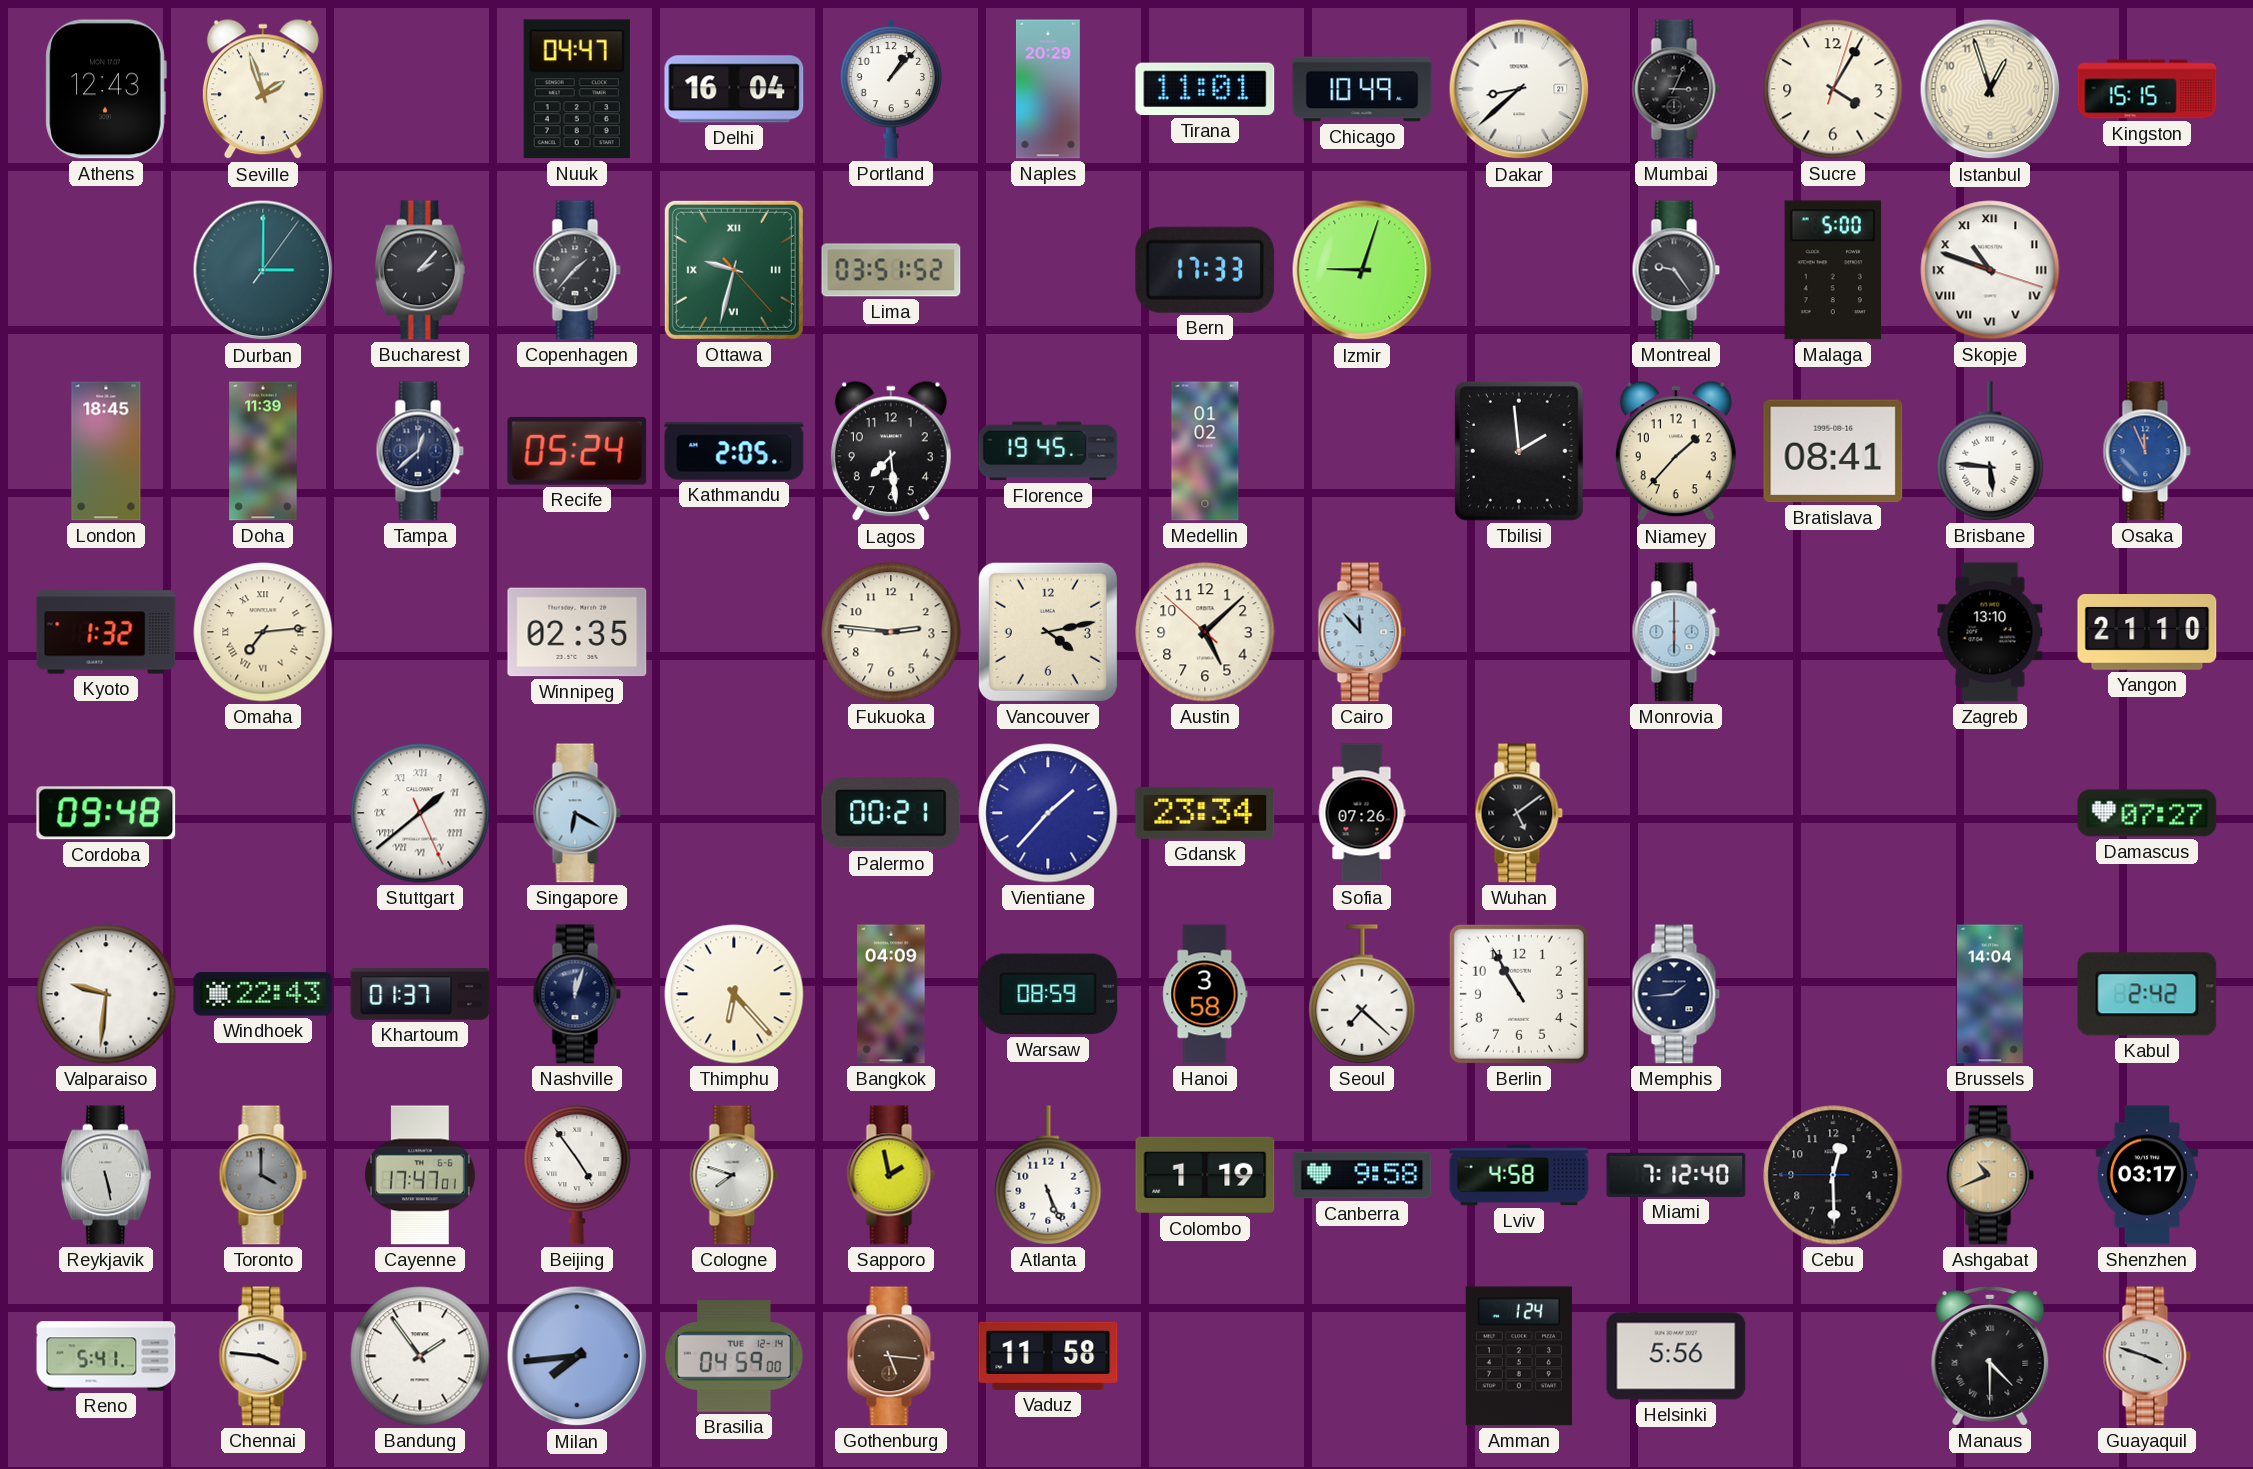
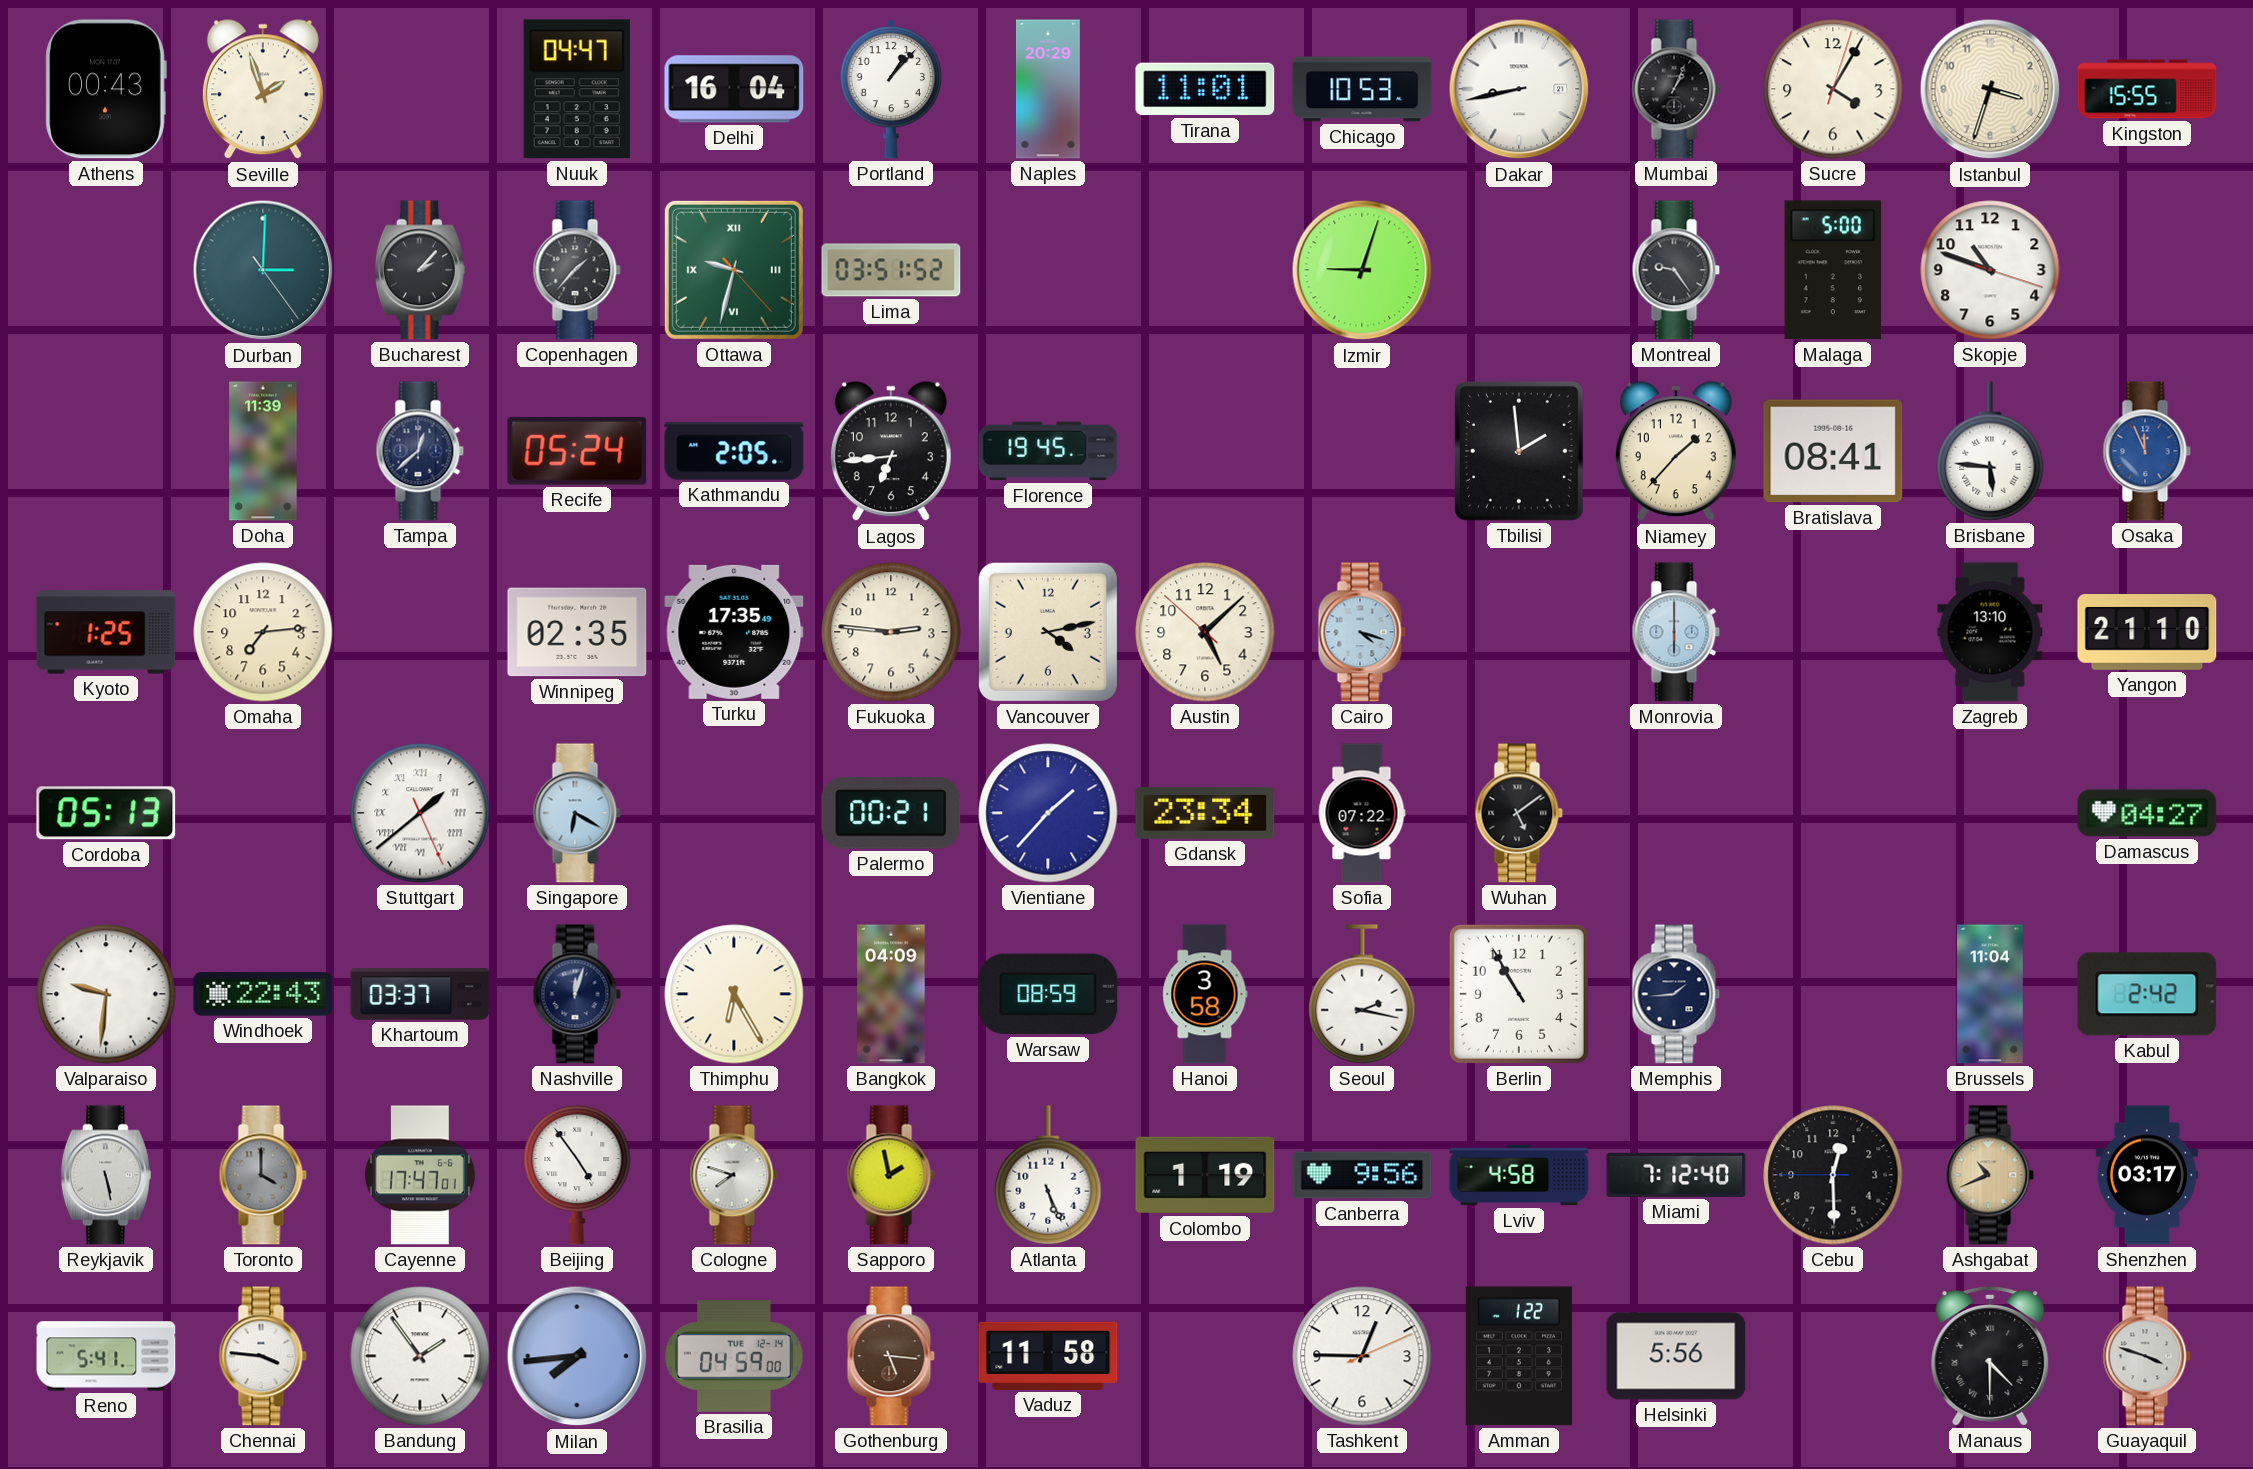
Athens: 12:43 -> 00:43
Chicago: 10:49 -> 10:53
Dakar: 8:38 -> 8:43
Mumbai: 3:04 -> 1:04
Istanbul: 12:57 -> 3:33
Kingston: 15:15 -> 15:55
Durban: 3:00:06 -> 3:00:24
Bern: 17:33 -> none
Skopje numerals: Roman -> Arabic
London: 18:45 -> none
Lagos: 7:29 -> 6:44
Medellin: 01:02 -> none
Kyoto: 1:32 -> 1:25
Omaha numerals: Roman -> Arabic
Turku: none -> 17:35
Cairo: 11:53 -> 4:18
Cordoba: 09:48 -> 05:13
Sofia: 07:26 -> 07:22
Damascus: 07:27 -> 04:27
Khartoum: 01:37 -> 03:37
Thimphu: 6:23 -> 6:25
Seoul: 7:22 -> 2:17
Brussels: 14:04 -> 11:04
Canberra: 9:58 -> 9:56
Tashkent: none -> 12:45
Amman: 1:24 -> 1:22
